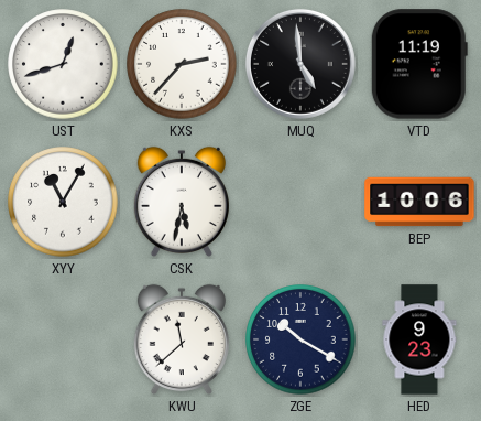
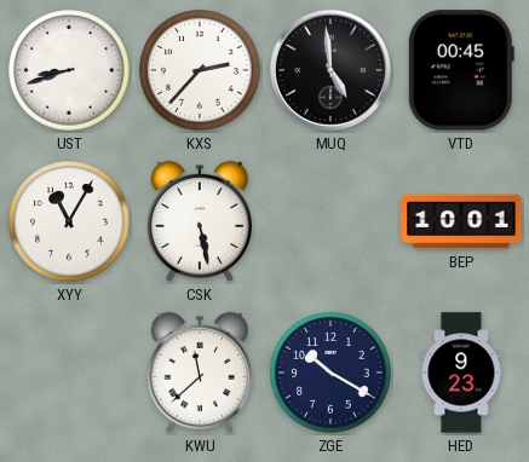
UST: 12:42 -> 8:42
VTD: 11:19 -> 00:45
CSK: 5:32 -> 5:28
BEP: 10:06 -> 10:01
